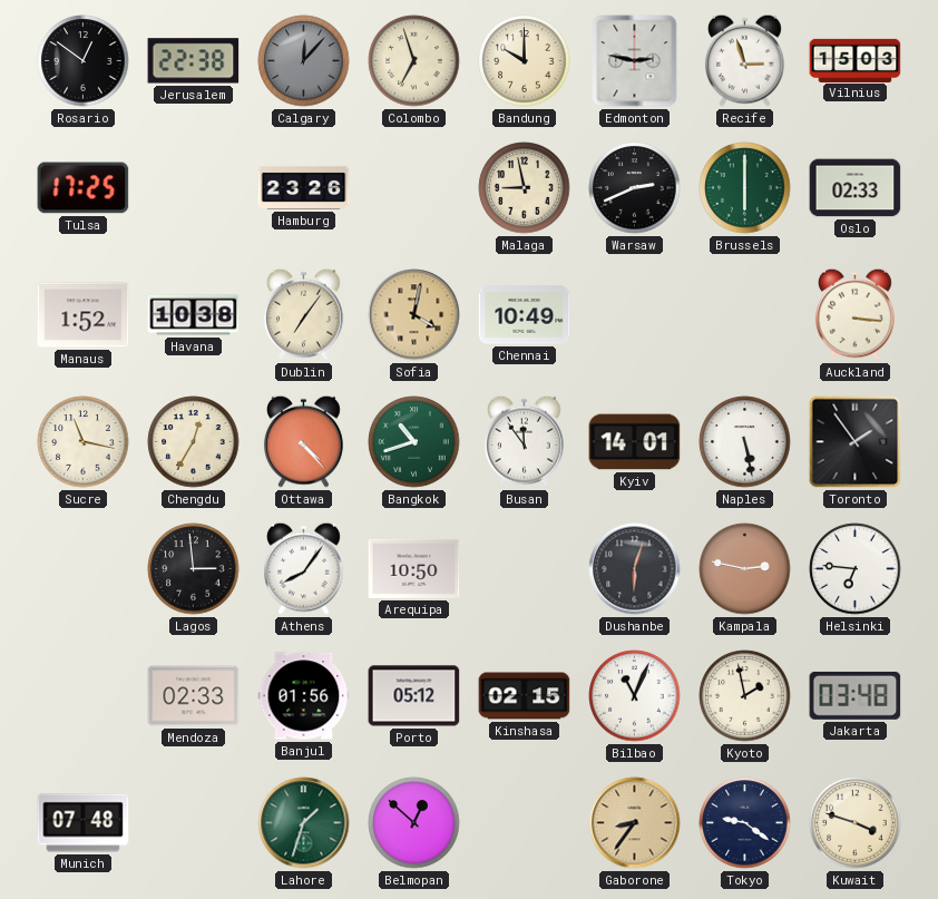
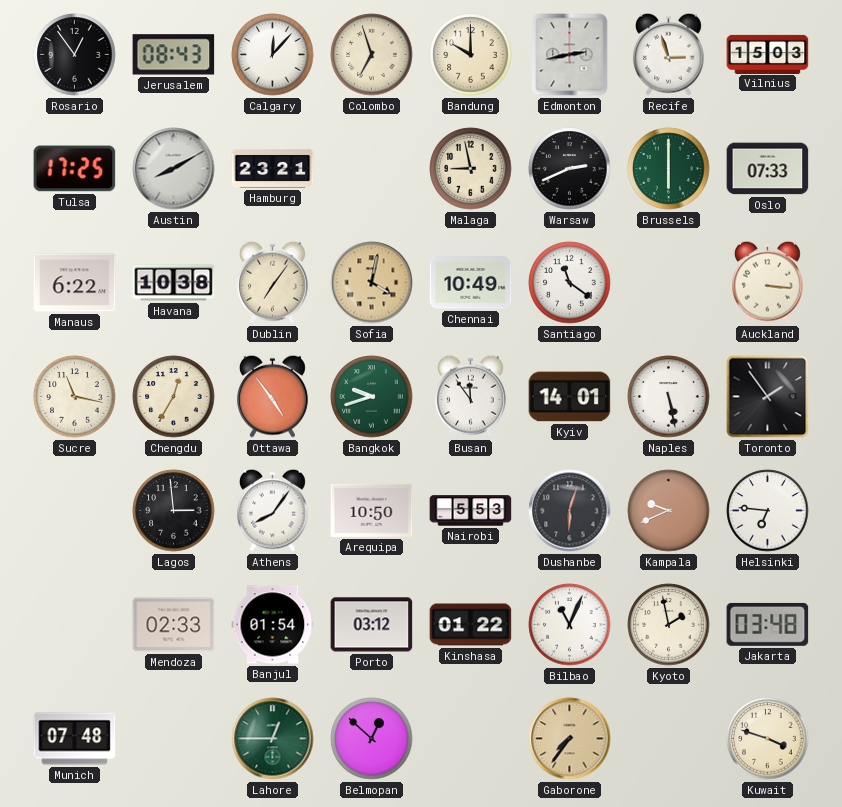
Rosario: 12:51 -> 12:54
Jerusalem: 22:38 -> 08:43
Calgary dial: grey -> white
Edmonton: 2:47 -> 2:43
Austin: none -> 8:10
Hamburg: 23:26 -> 23:21
Oslo: 02:33 -> 07:33
Manaus: 1:52 -> 6:22
Santiago: none -> 11:21
Ottawa: 4:23 -> 4:54
Bangkok: 10:42 -> 9:42
Nairobi: none -> 5:53
Kampala: 2:47 -> 9:41
Banjul: 01:56 -> 01:54
Porto: 05:12 -> 03:12
Kinshasa: 02:15 -> 01:22
Lahore: 1:33 -> 12:45
Gaborone: 8:36 -> 7:36
Tokyo: 9:21 -> none
